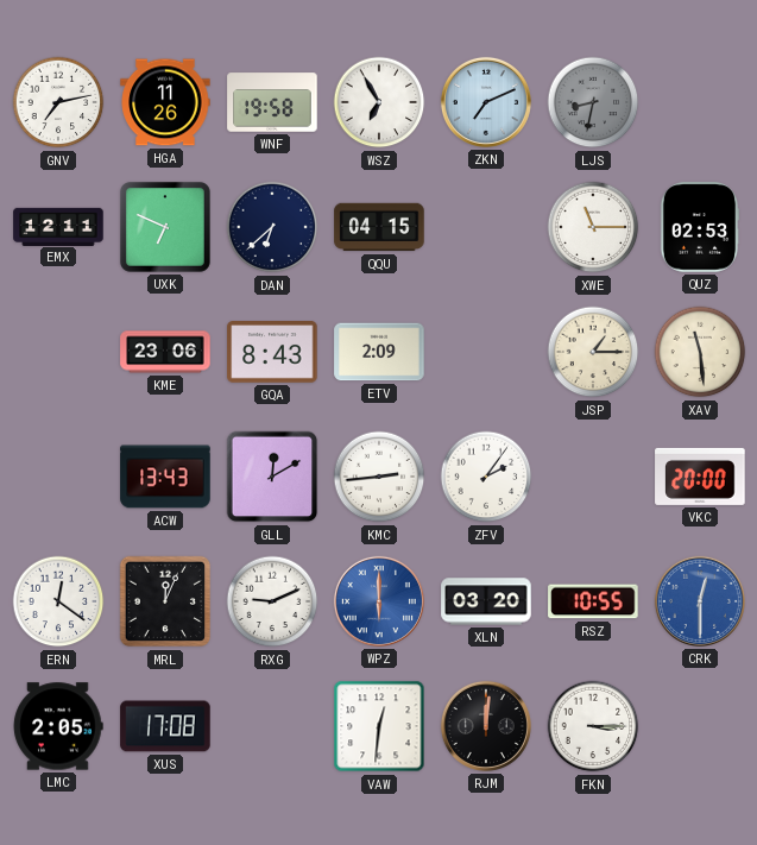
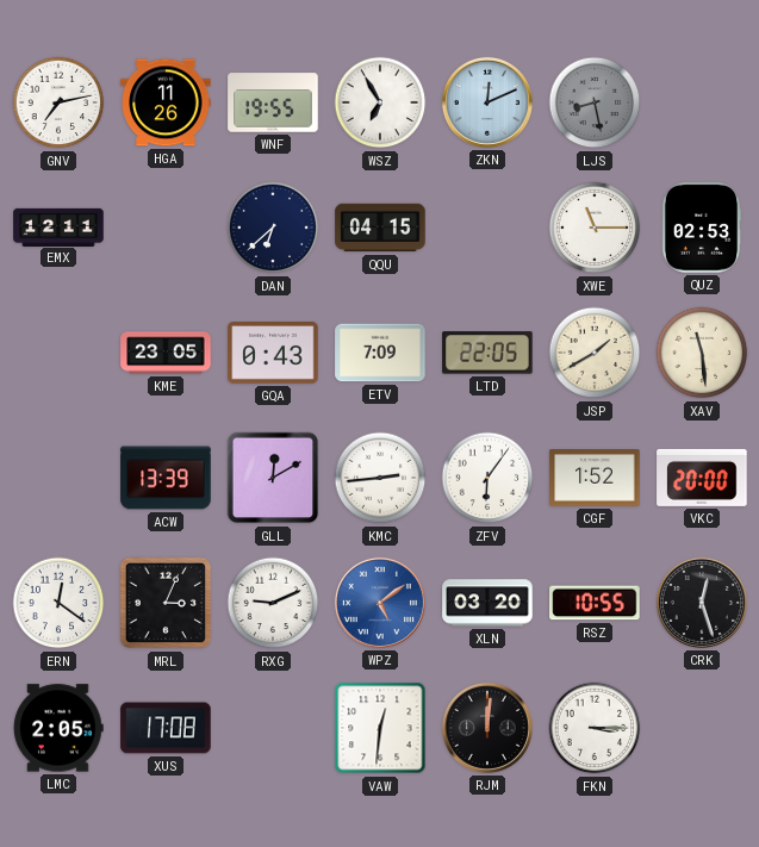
WNF: 19:58 -> 19:55
ZKN: 7:11 -> 12:11
LJS: 8:32 -> 8:28
UXK: 6:49 -> none
KME: 23:06 -> 23:05
GQA: 8:43 -> 0:43
ETV: 2:09 -> 7:09
LTD: none -> 22:05
JSP: 1:15 -> 1:40
ACW: 13:43 -> 13:39
ZFV: 2:06 -> 6:06
CGF: none -> 1:52
MRL: 12:04 -> 3:04
WPZ: 6:00 -> 5:09
CRK: 12:30 -> 12:27
CRK dial: blue -> black
